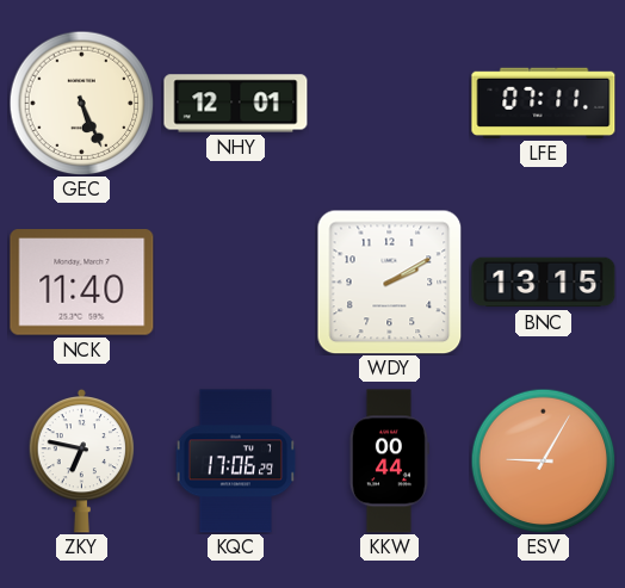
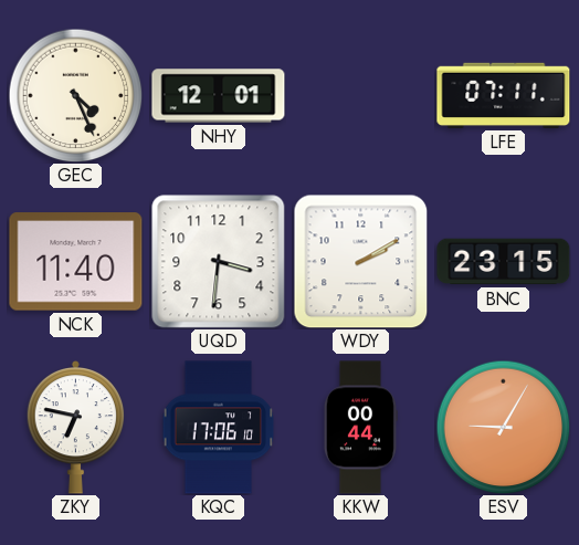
GEC: 5:26 -> 4:26
UQD: none -> 3:31
BNC: 13:15 -> 23:15
KQC: 17:06:29 -> 17:06:10
